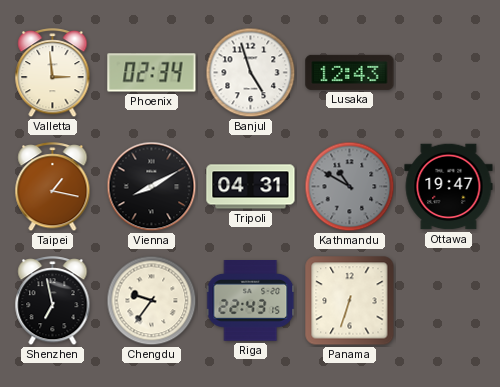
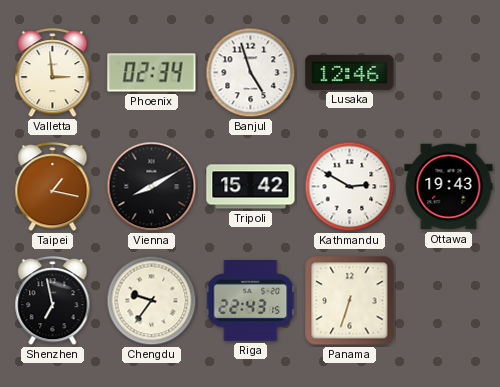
Lusaka: 12:43 -> 12:46
Tripoli: 04:31 -> 15:42
Kathmandu: 10:50 -> 2:50
Kathmandu dial: grey -> white
Ottawa: 19:47 -> 19:43
